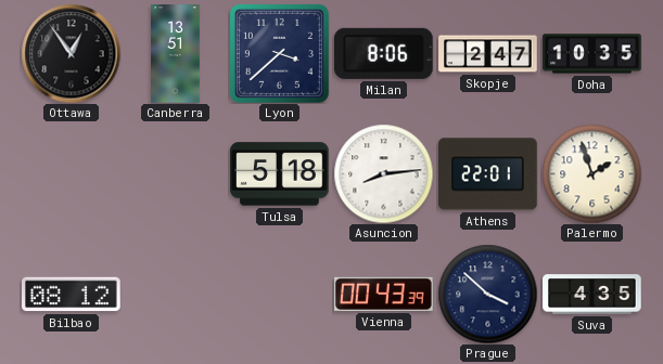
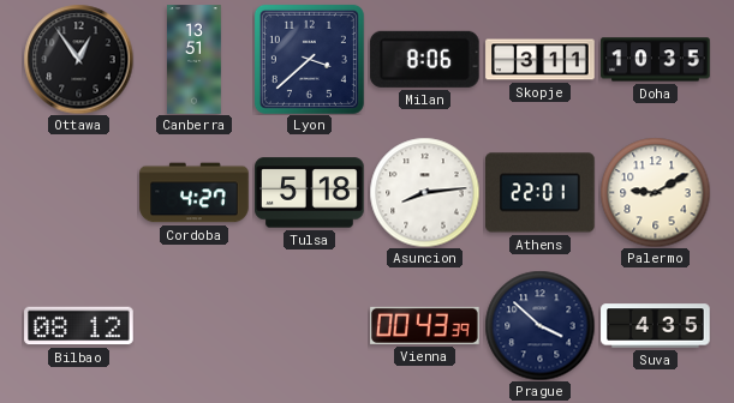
Skopje: 2:47 -> 3:11
Cordoba: none -> 4:27
Palermo: 1:57 -> 9:10
